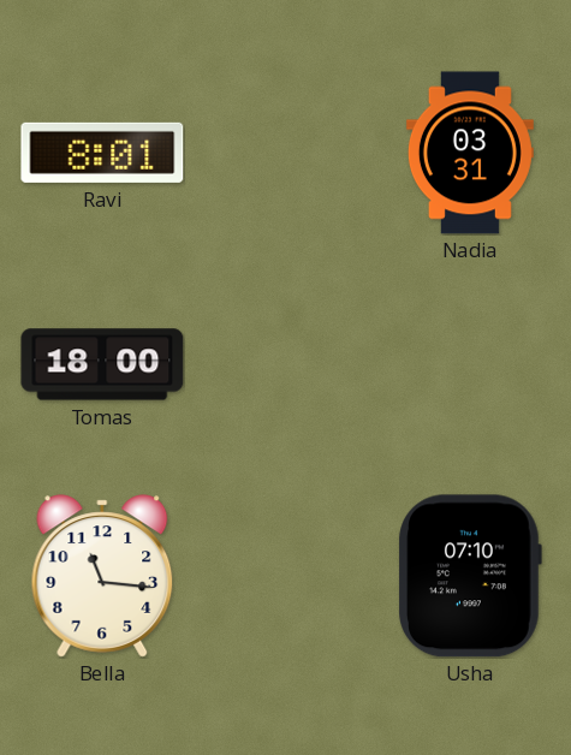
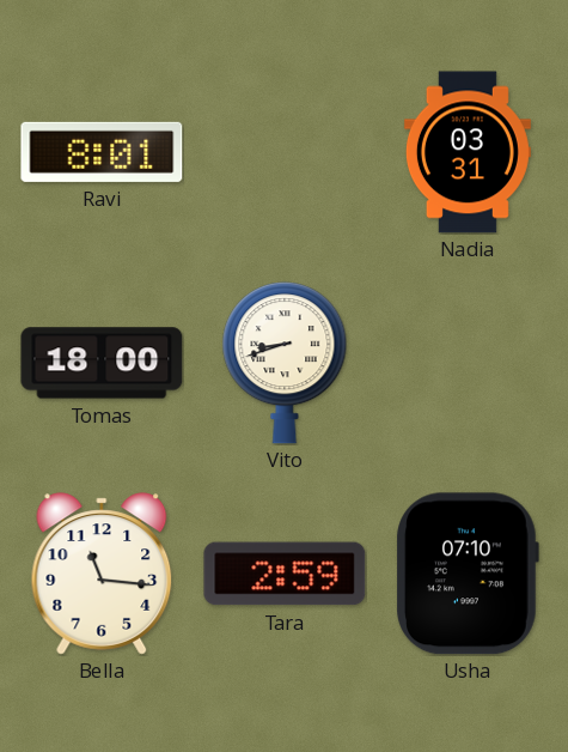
Vito: none -> 8:42
Tara: none -> 2:59
